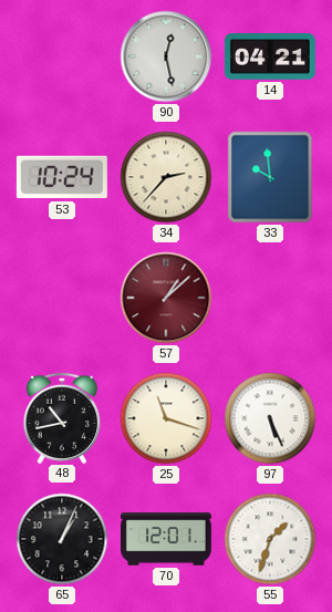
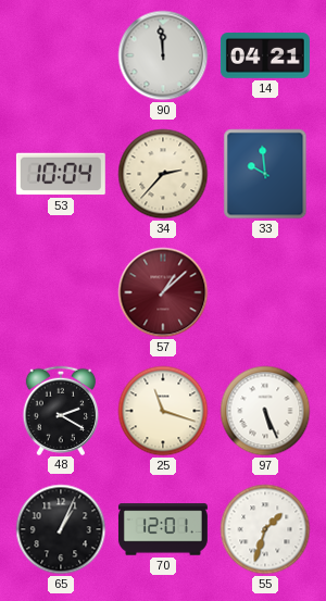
90: 12:28 -> 11:59
53: 10:24 -> 10:04
48: 10:43 -> 2:20
